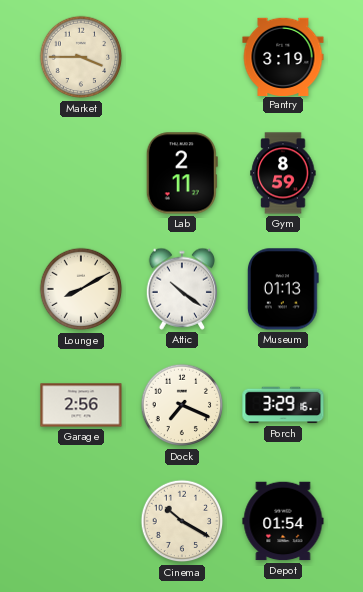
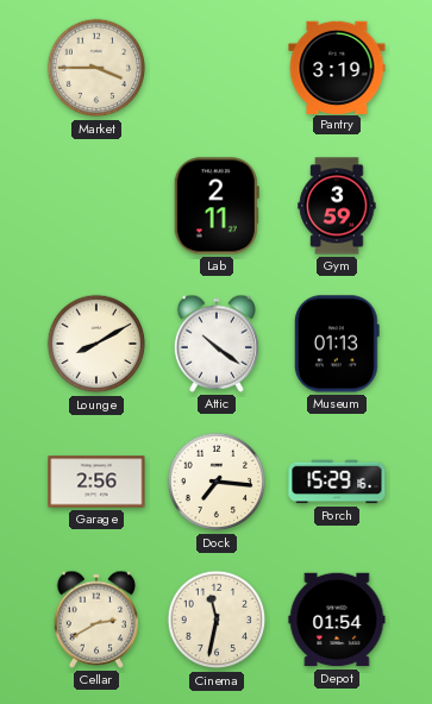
Gym: 8:59 -> 3:59
Dock: 7:19 -> 7:16
Porch: 3:29 -> 15:29
Cellar: none -> 2:40
Cinema: 10:20 -> 11:32
